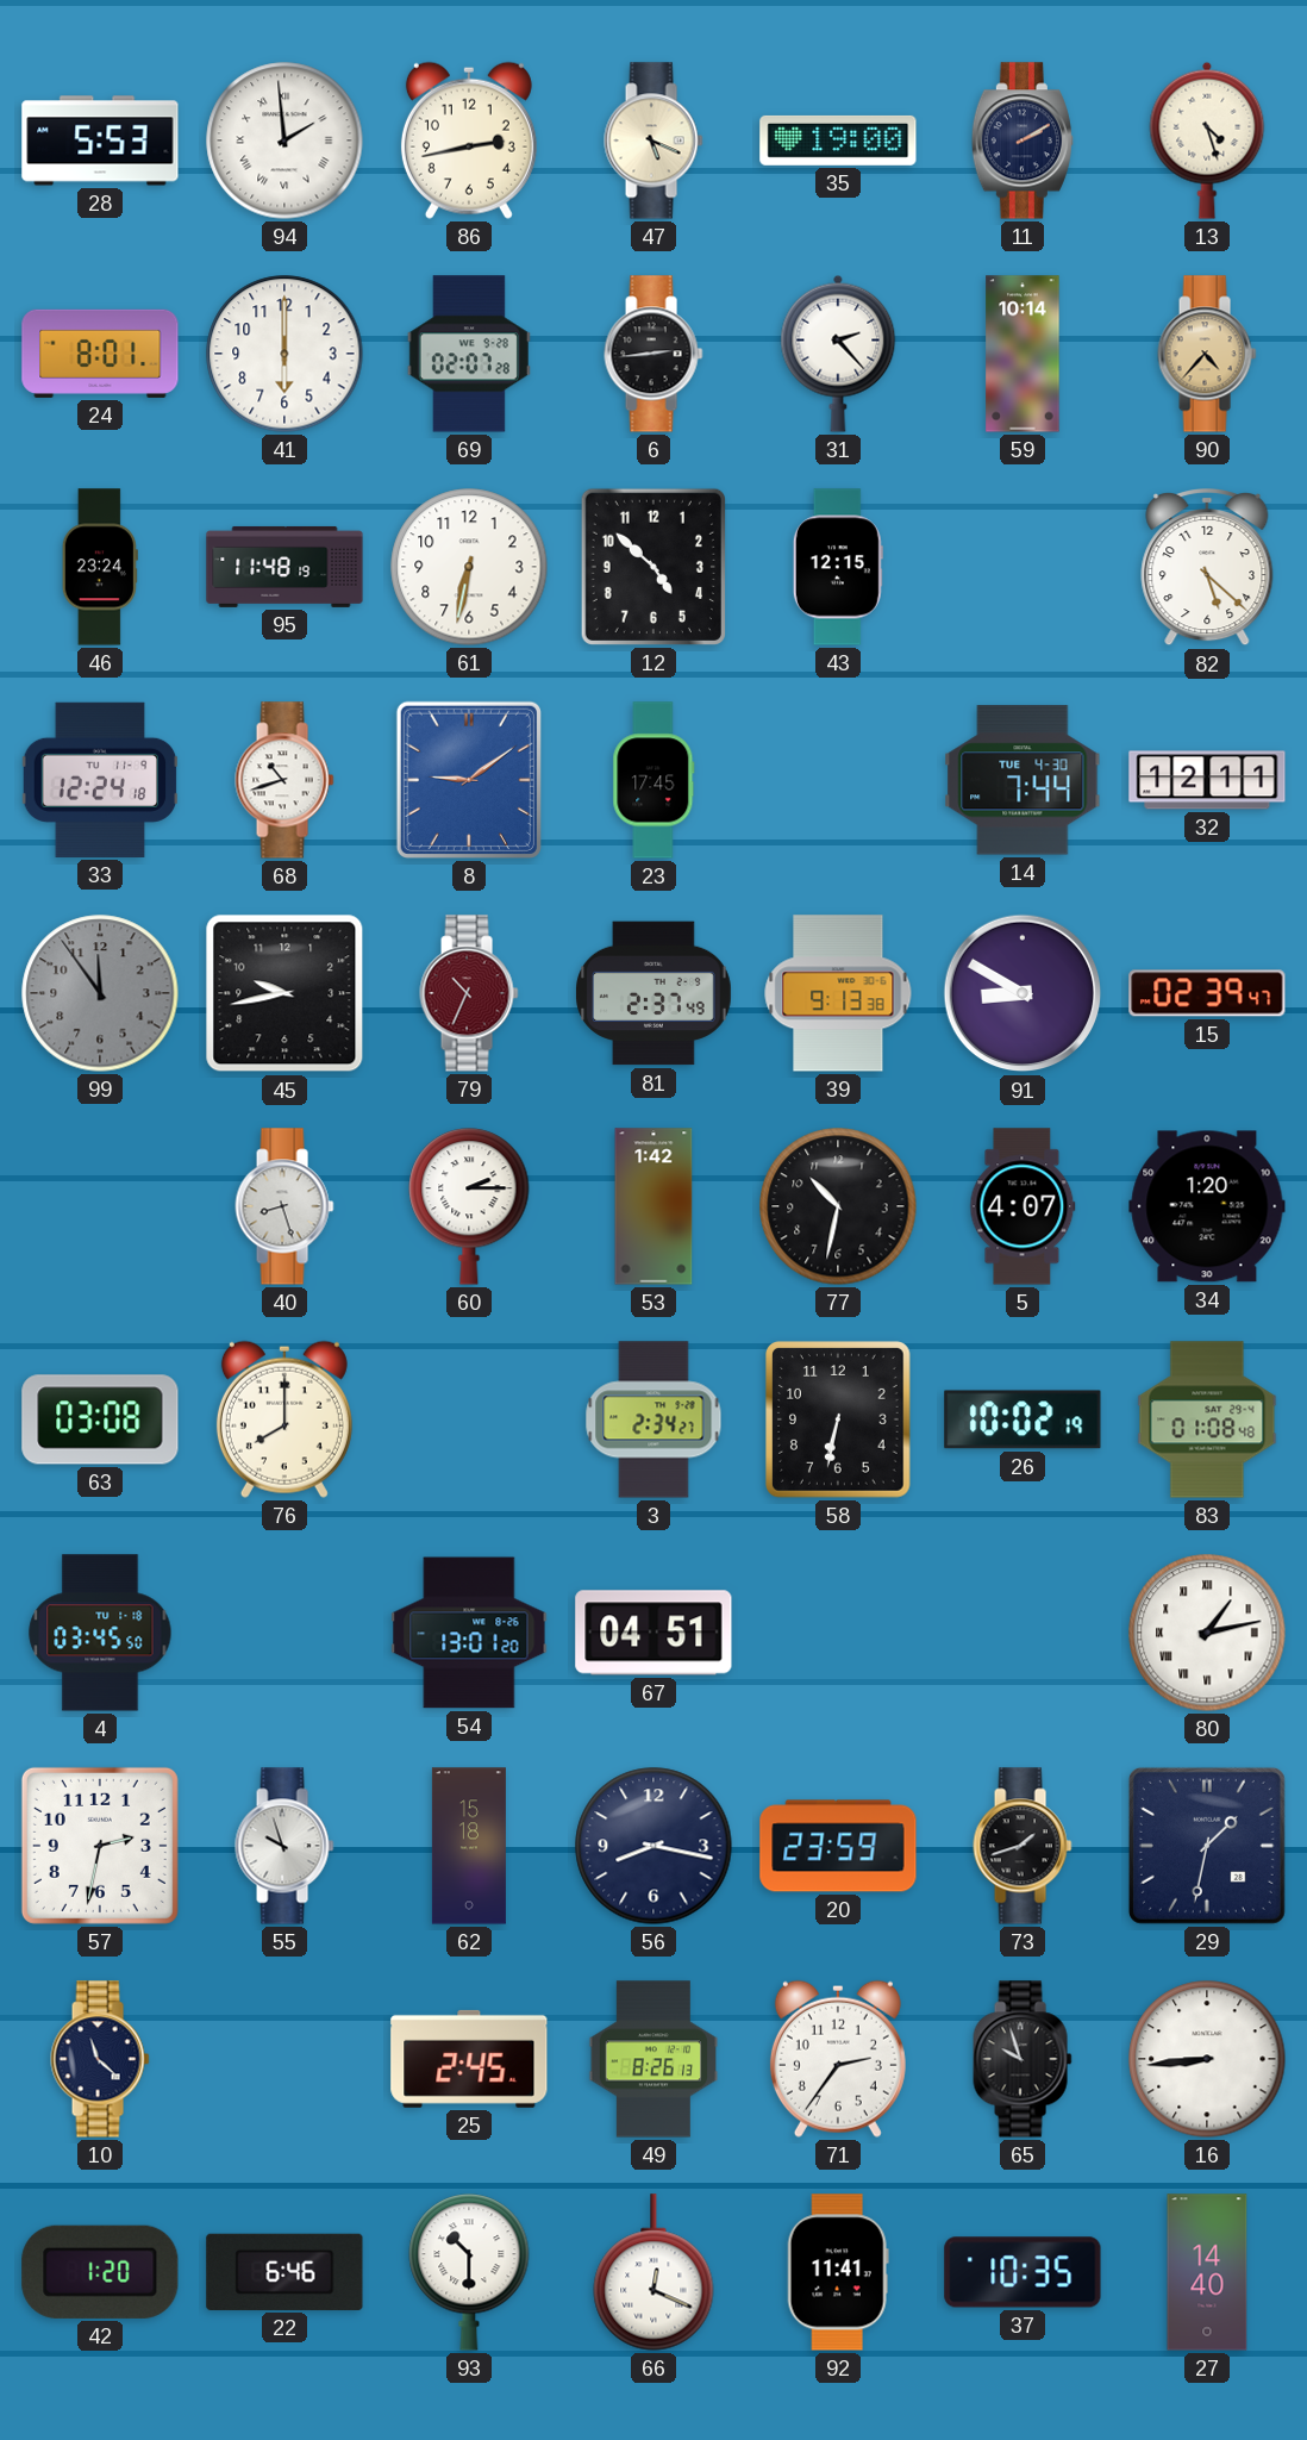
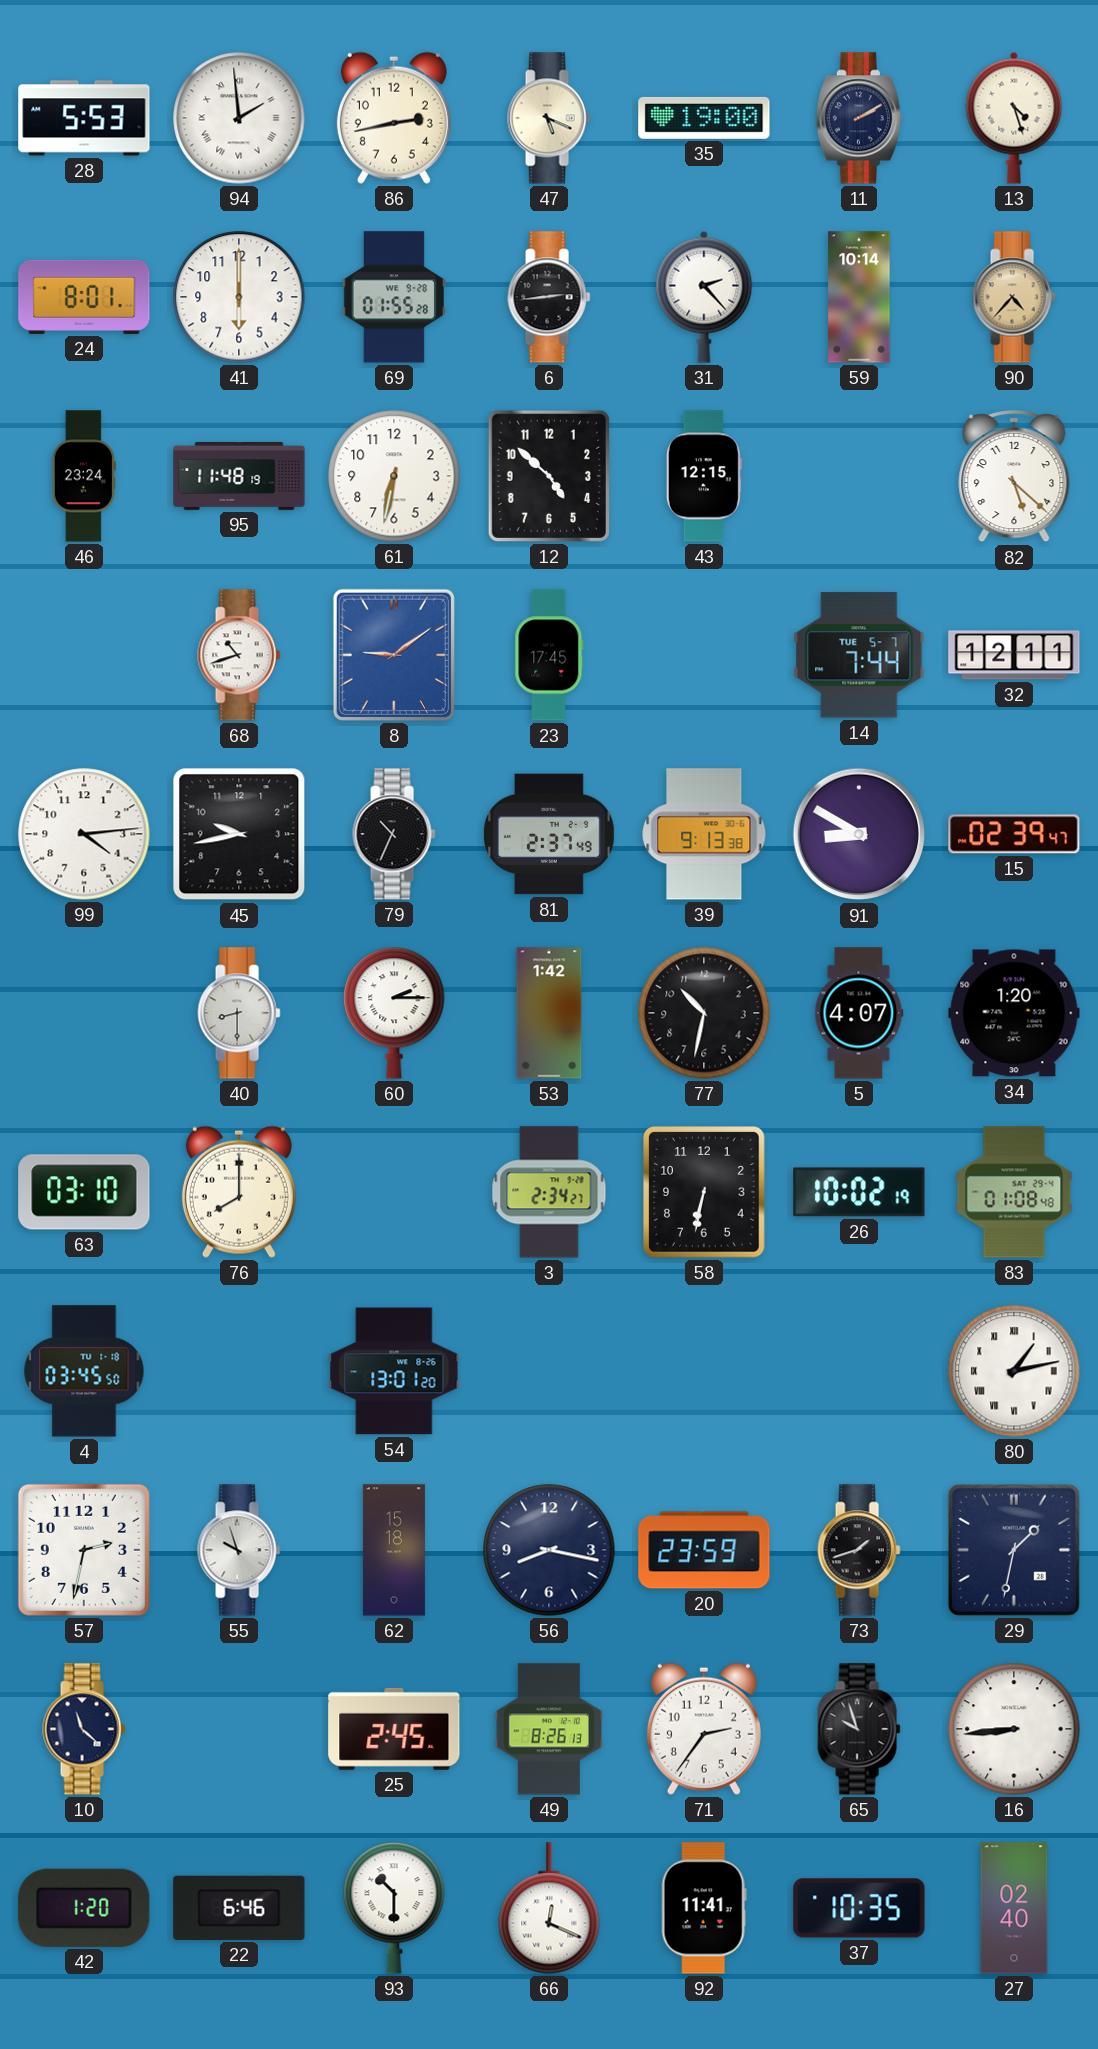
69: 02:07 -> 01:55
33: 12:24 -> none
14 date: TUE 4-30 -> TUE 5-7
99: 11:54 -> 4:14
99 dial: grey -> white
79 dial: burgundy -> black
40: 8:27 -> 8:30
63: 03:08 -> 03:10
67: 04:51 -> none
27: 14:40 -> 02:40
